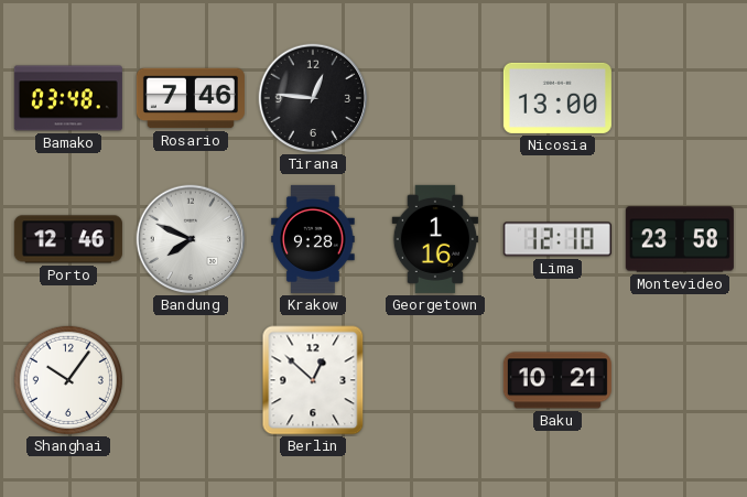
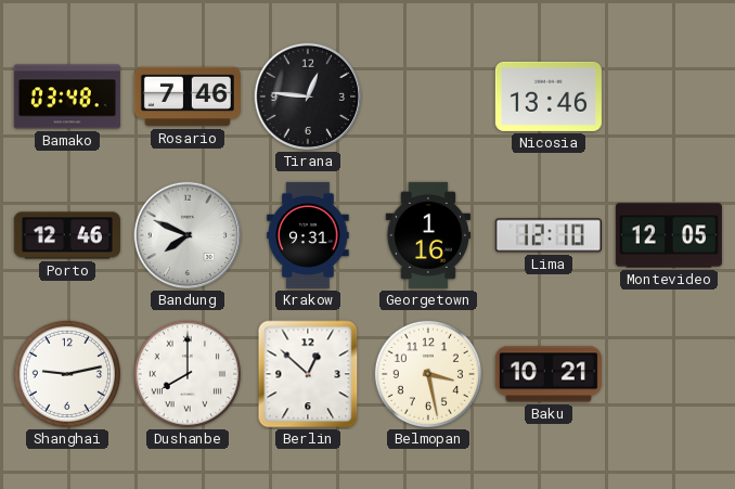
Nicosia: 13:00 -> 13:46
Krakow: 9:28 -> 9:31
Montevideo: 23:58 -> 12:05
Shanghai: 10:06 -> 9:13
Dushanbe: none -> 8:00
Belmopan: none -> 3:28
